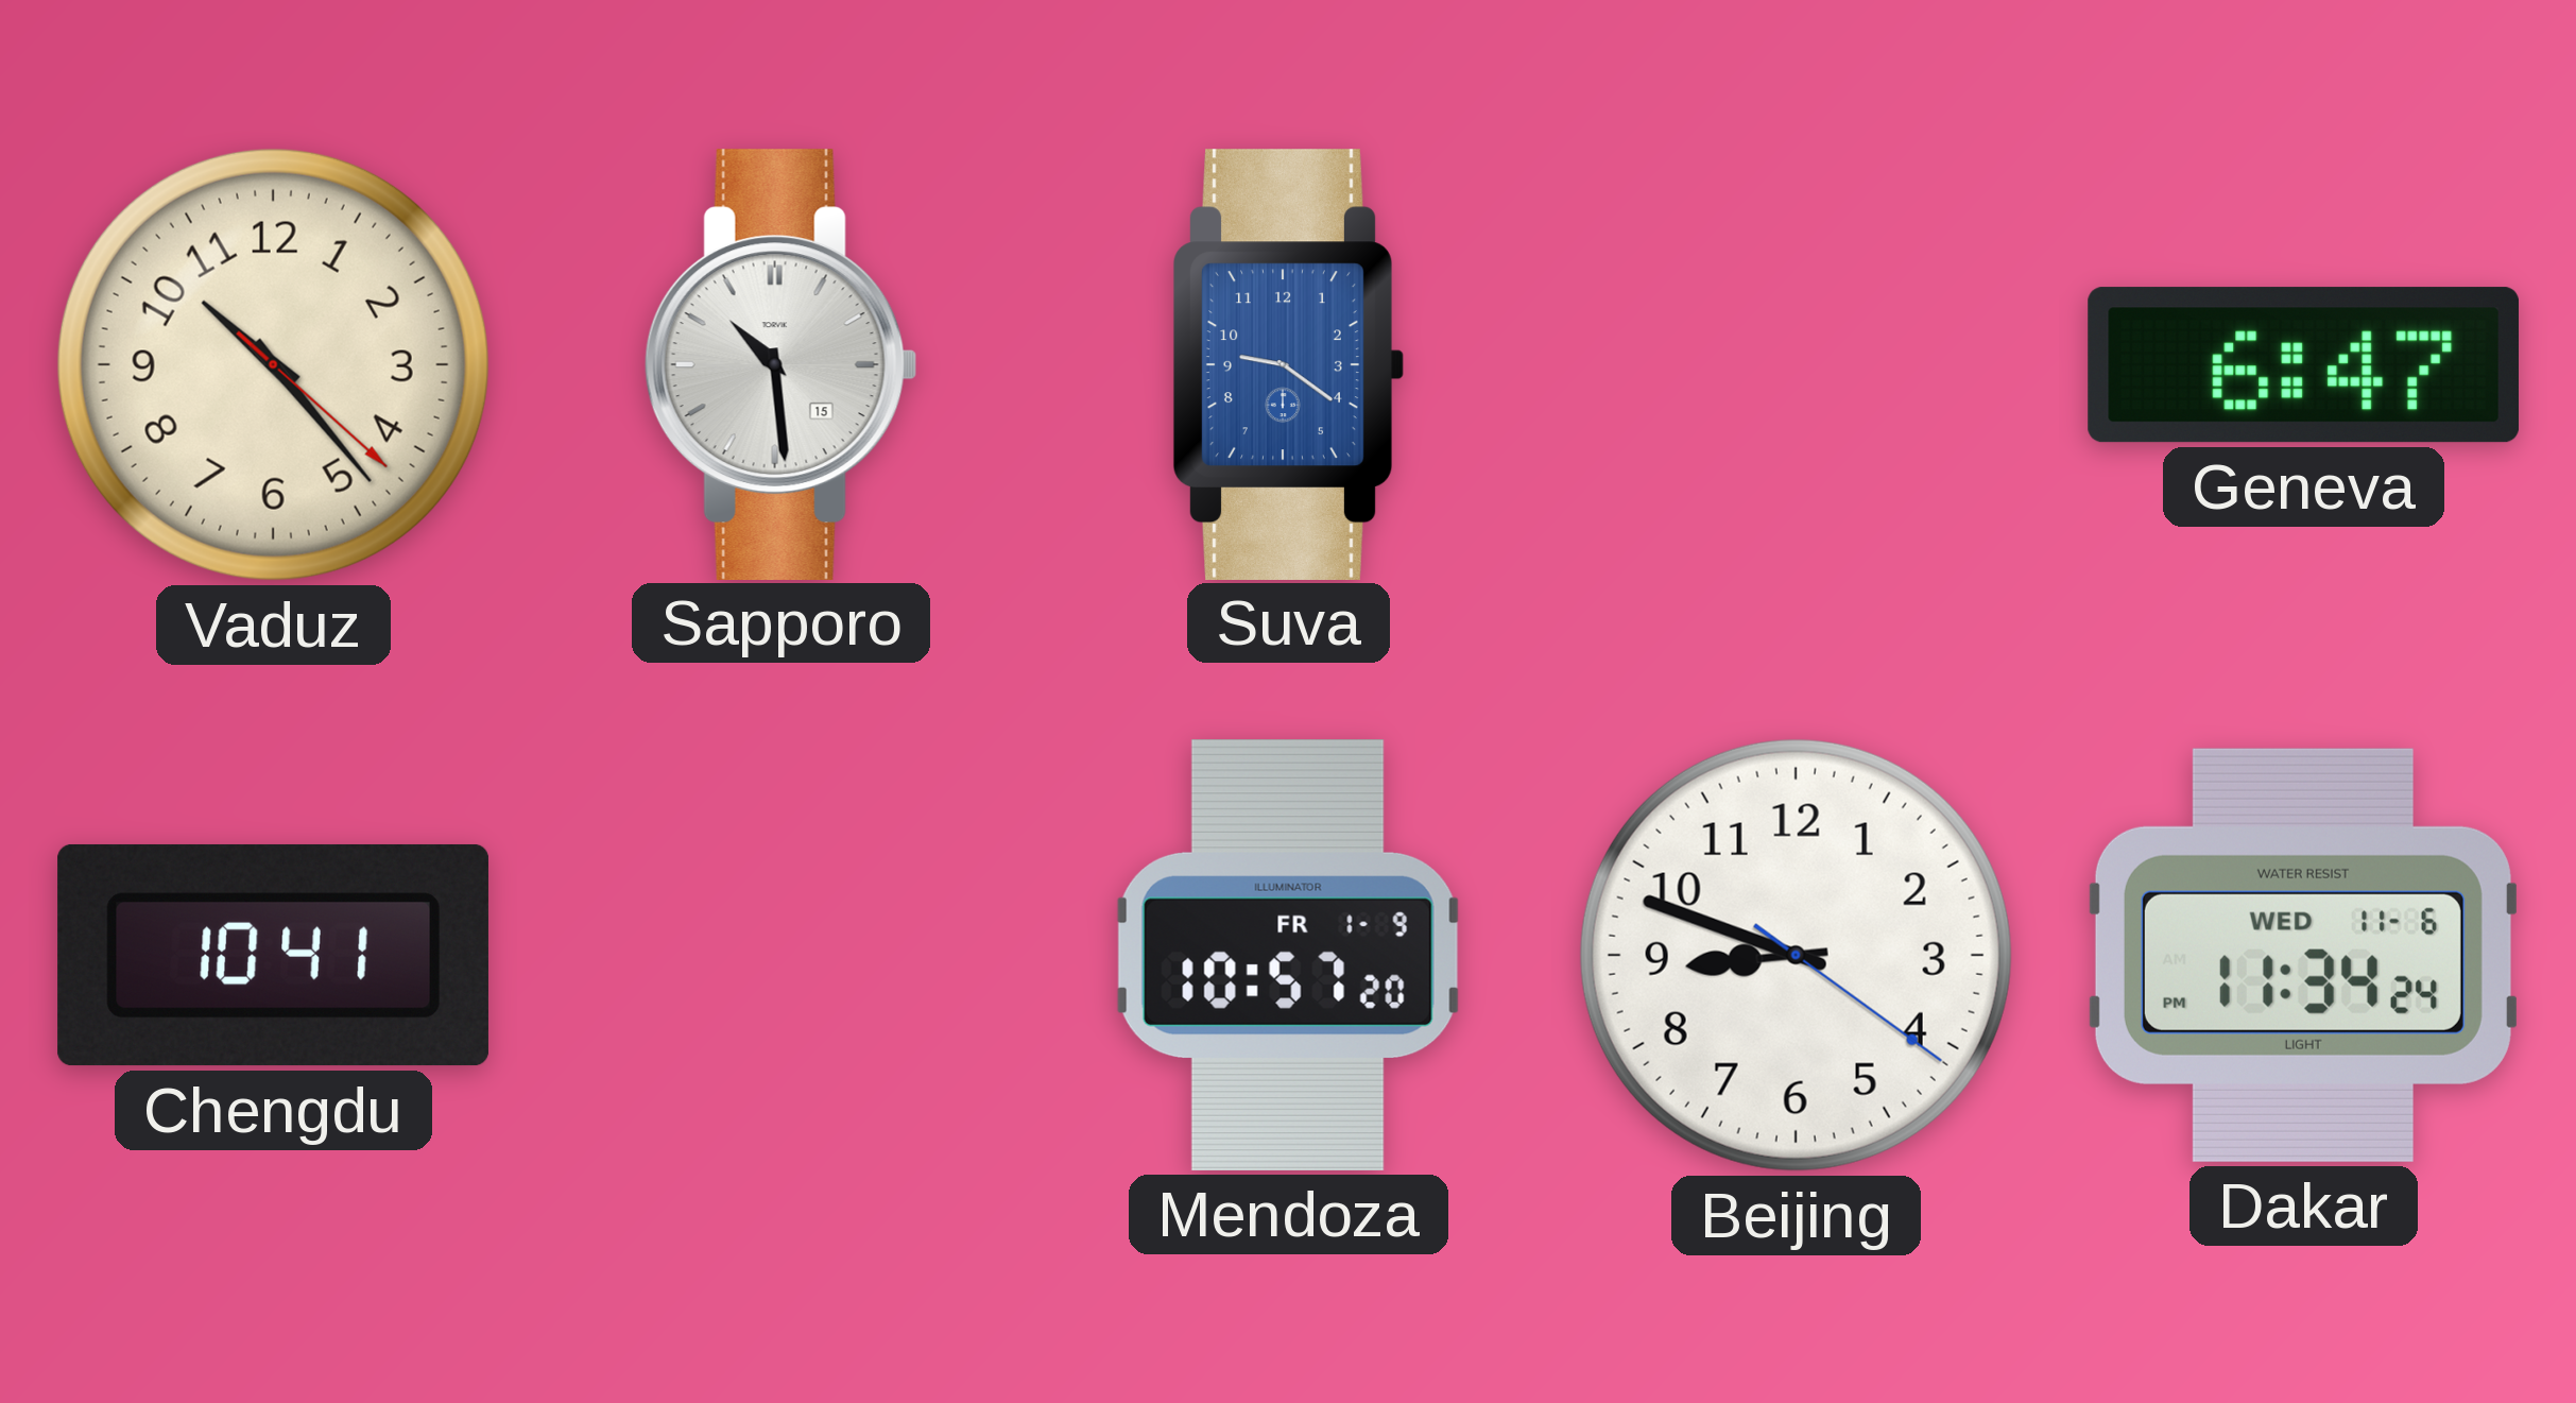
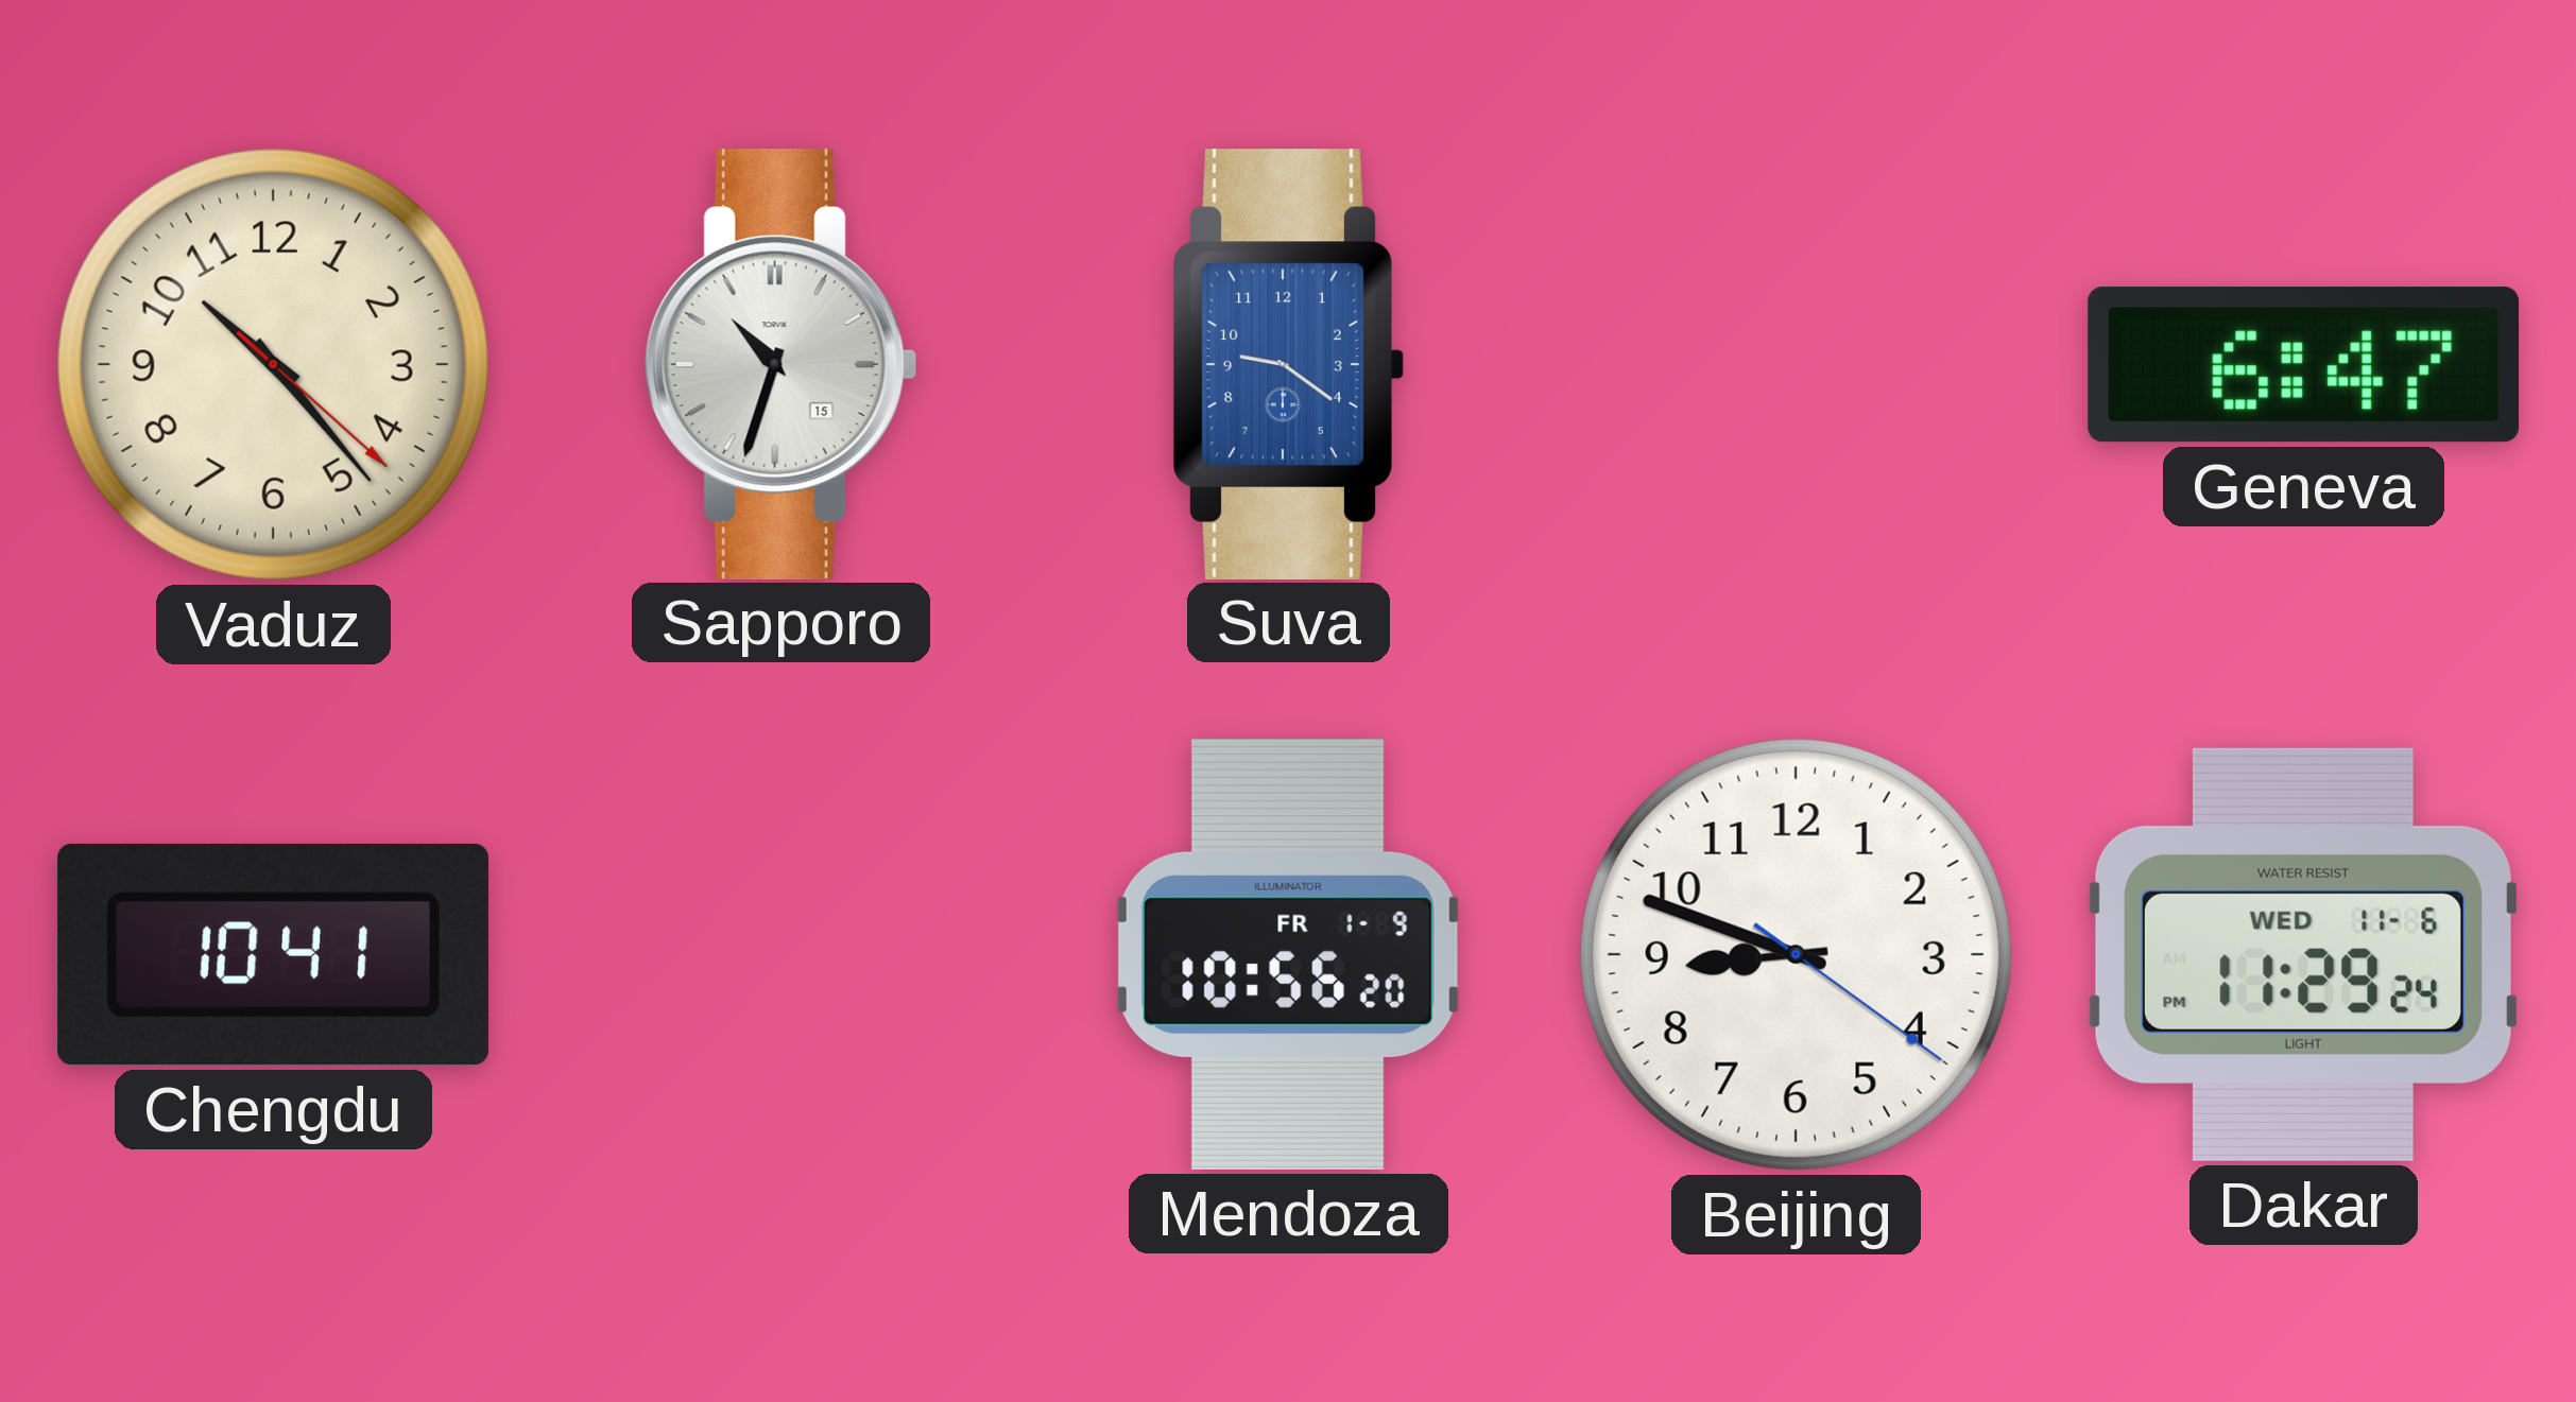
Sapporo: 10:29 -> 10:33
Mendoza: 10:57 -> 10:56
Dakar: 11:34 -> 11:29
